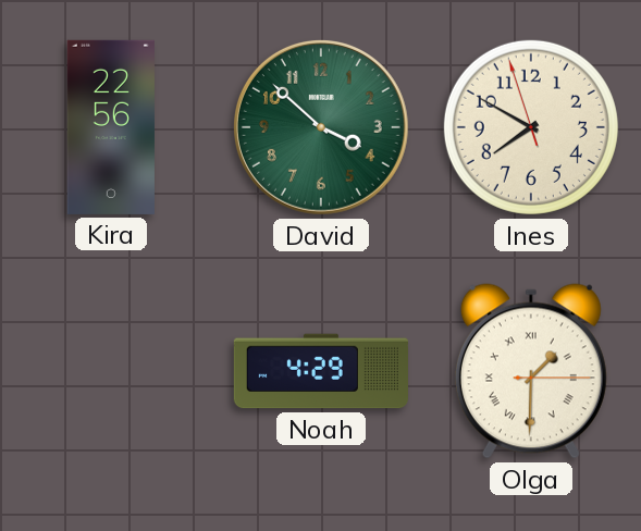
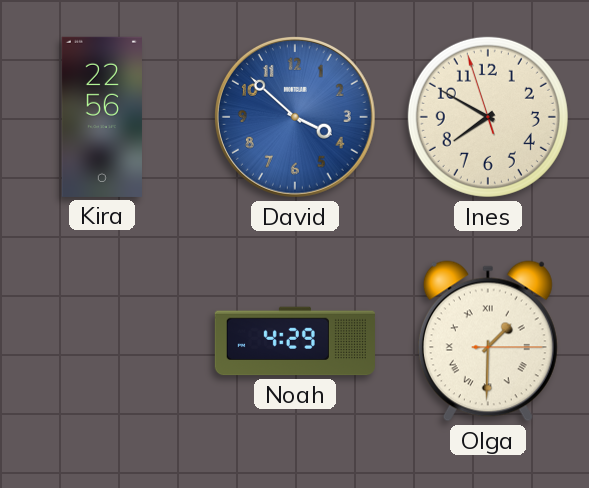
David dial: green -> blue
